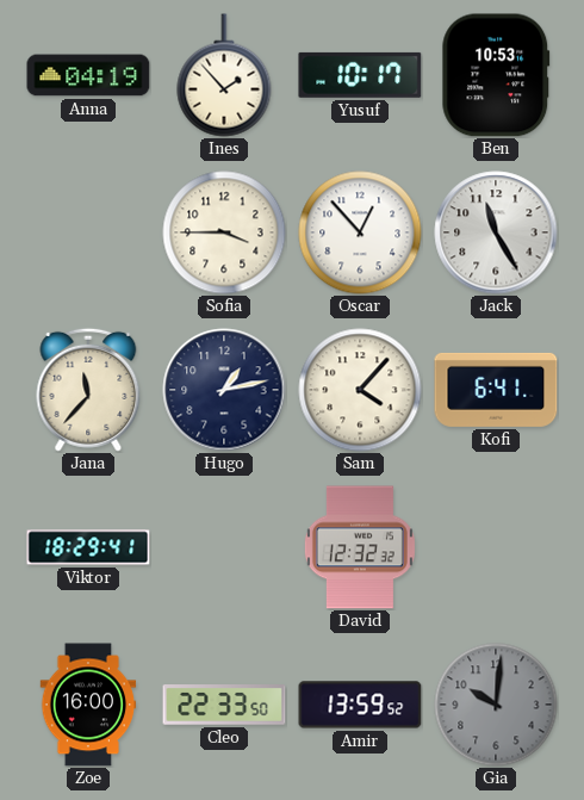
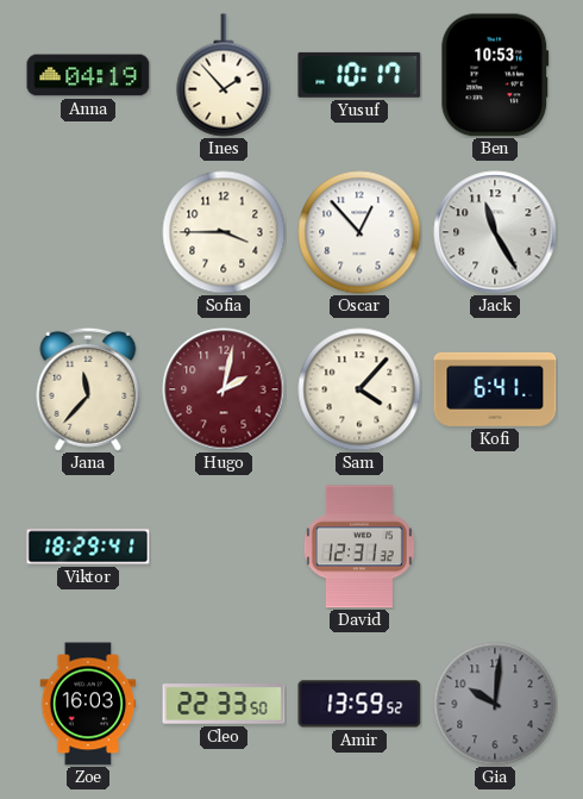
Hugo: 1:13 -> 2:02
Hugo dial: navy -> burgundy
David: 12:32 -> 12:31
Zoe: 16:00 -> 16:03
